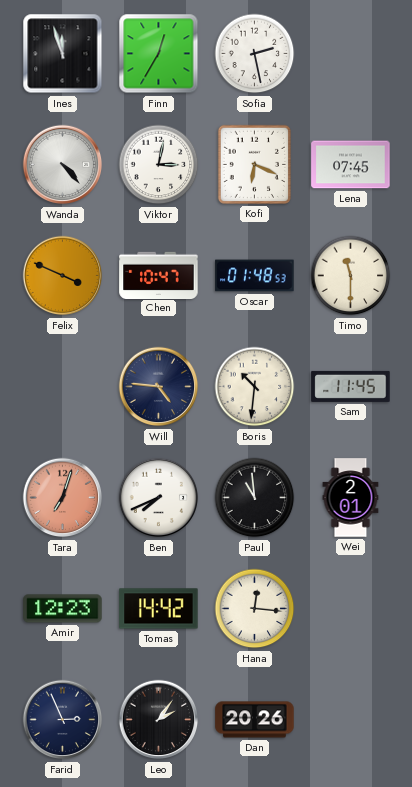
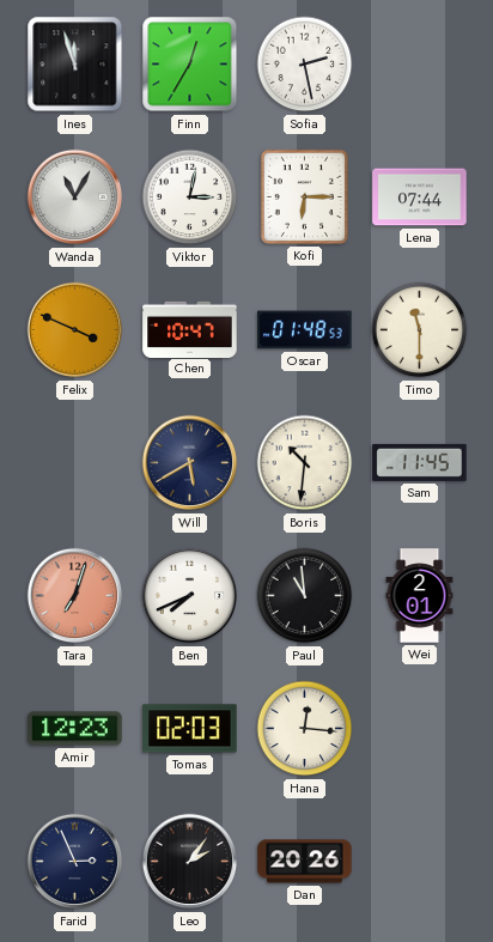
Wanda: 4:23 -> 11:05
Kofi: 6:19 -> 6:15
Lena: 07:45 -> 07:44
Will: 4:46 -> 5:40
Tomas: 14:42 -> 02:03
